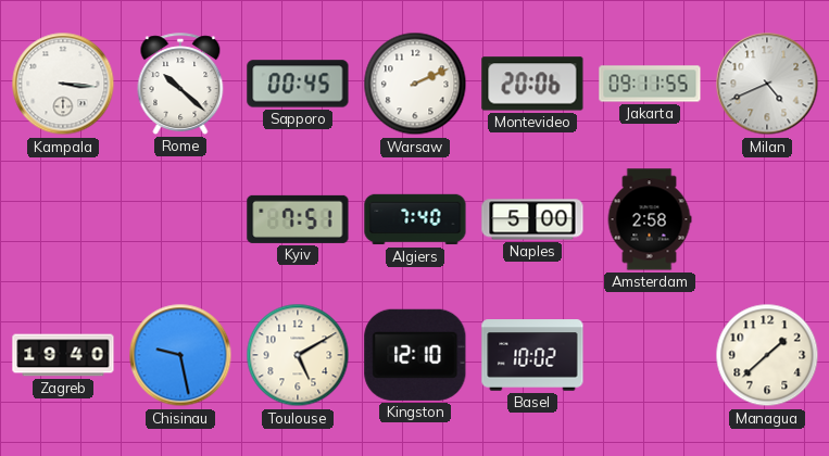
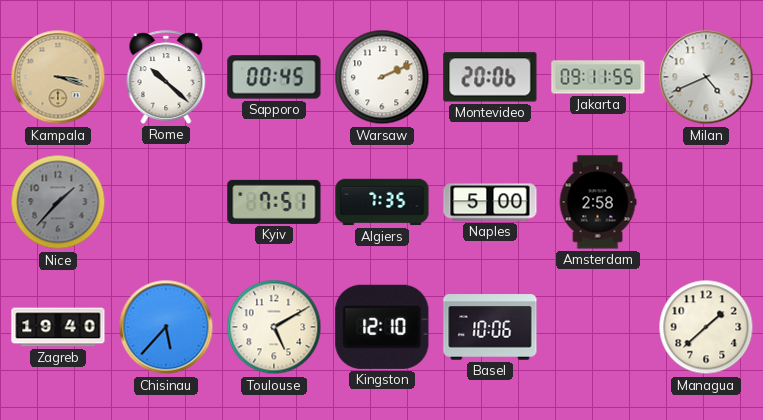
Kampala: 3:16 -> 3:18
Kampala dial: white -> champagne
Nice: none -> 1:37
Algiers: 7:40 -> 7:35
Chisinau: 9:28 -> 5:37
Basel: 10:02 -> 10:06
